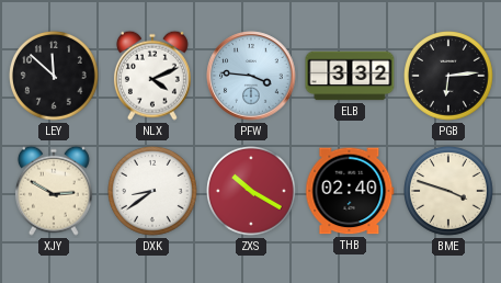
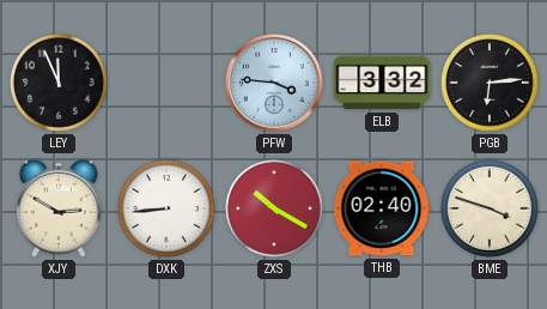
LEY: 11:52 -> 11:56
NLX: 4:11 -> none
DXK: 8:39 -> 8:44
